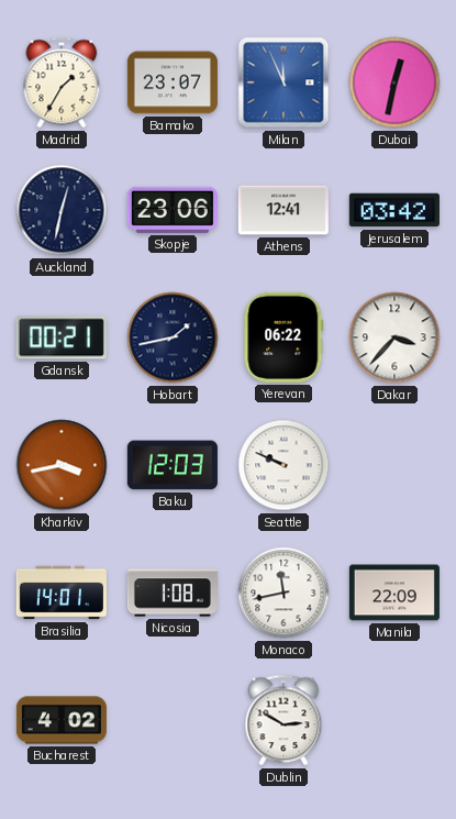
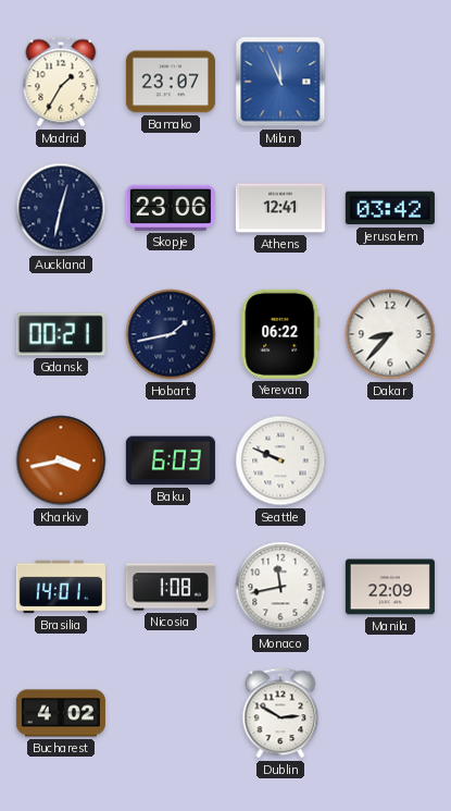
Dubai: 12:32 -> none
Dakar: 3:37 -> 8:37
Baku: 12:03 -> 6:03
